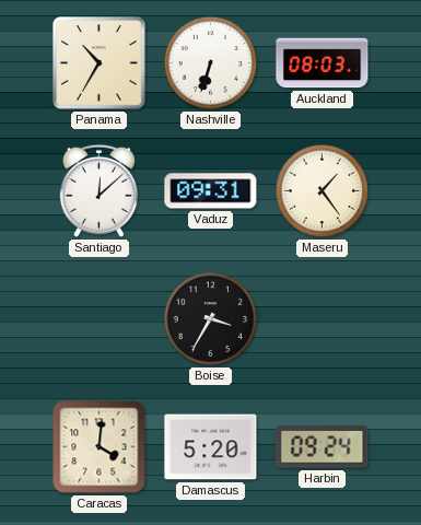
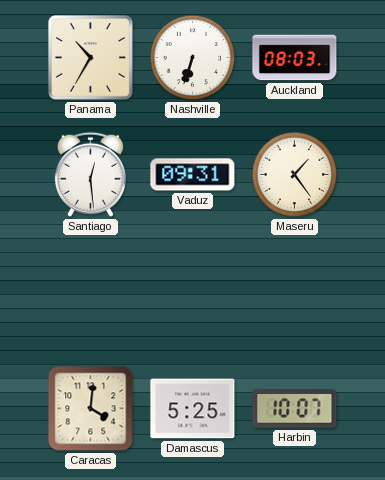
Santiago: 12:08 -> 12:29
Boise: 3:35 -> none
Damascus: 5:20 -> 5:25
Harbin: 09:24 -> 10:07
